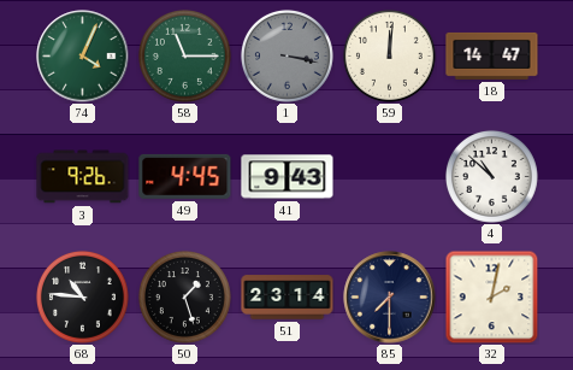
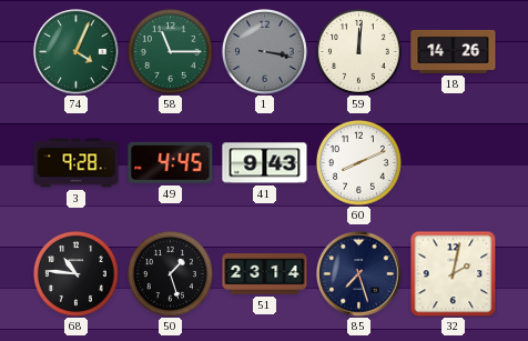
18: 14:47 -> 14:26
3: 9:26 -> 9:28
60: none -> 8:11
4: 10:52 -> none
85: 7:30 -> 7:27
